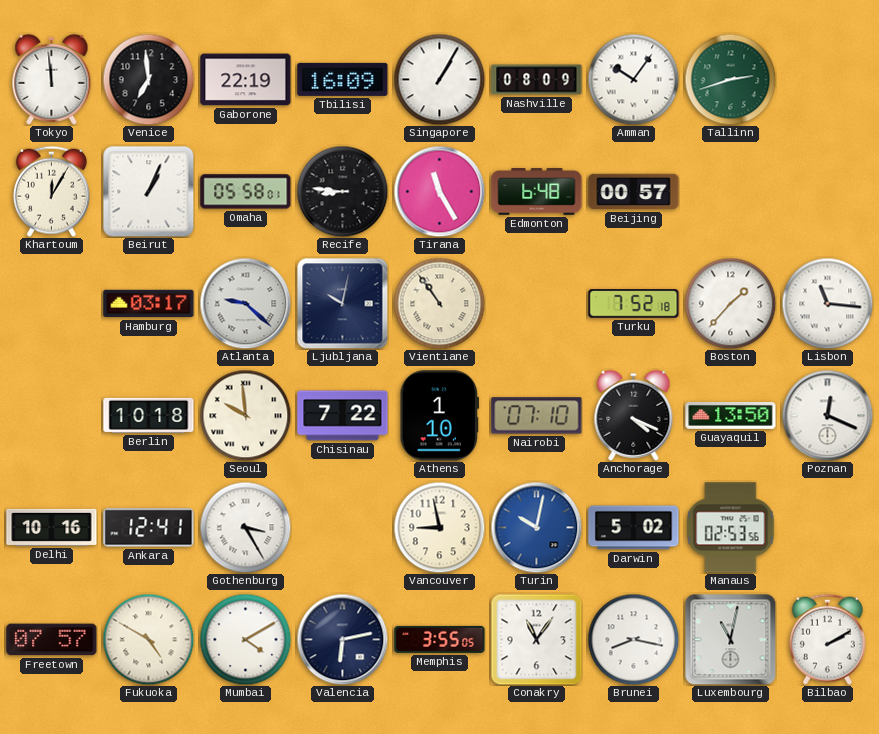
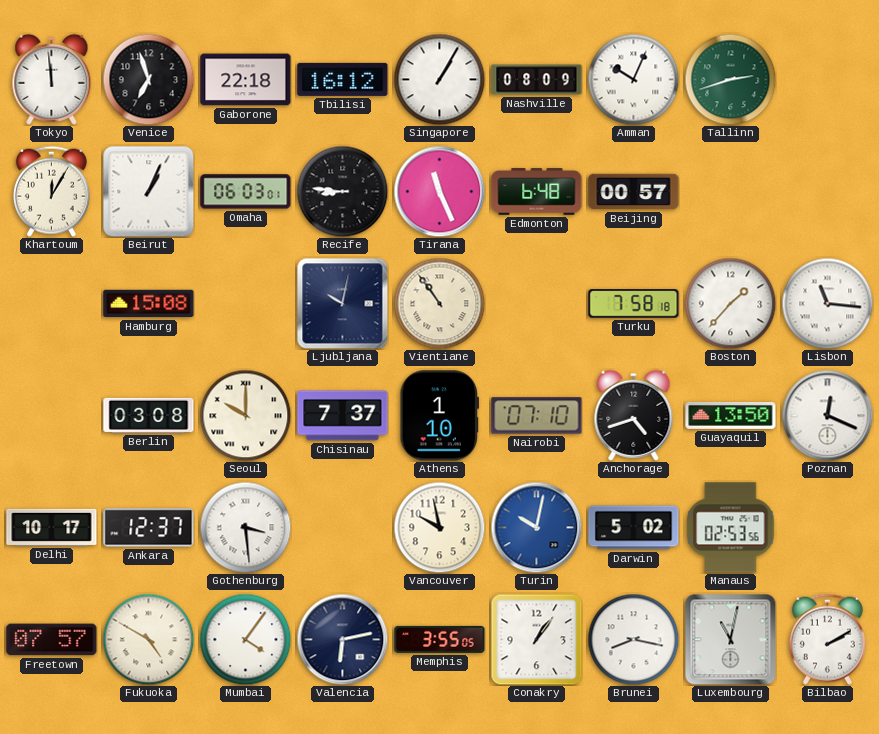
Venice: 6:59 -> 6:57
Gaborone: 22:19 -> 22:18
Tbilisi: 16:09 -> 16:12
Amman: 10:06 -> 10:04
Omaha: 05:58 -> 06:03
Tirana: 11:25 -> 11:26
Hamburg: 03:17 -> 15:08
Atlanta: 9:22 -> none
Turku: 7:52 -> 7:58
Berlin: 10:18 -> 03:08
Seoul: 9:59 -> 10:00
Chisinau: 7:22 -> 7:37
Anchorage: 4:19 -> 4:42
Delhi: 10:16 -> 10:17
Ankara: 12:41 -> 12:37
Gothenburg: 3:25 -> 3:29
Vancouver: 8:58 -> 9:58
Mumbai: 4:10 -> 4:06
Conakry: 11:06 -> 1:06
